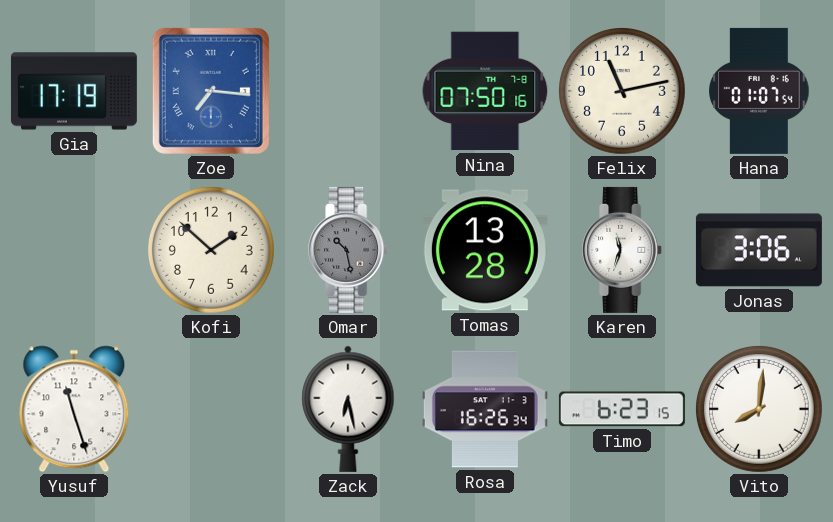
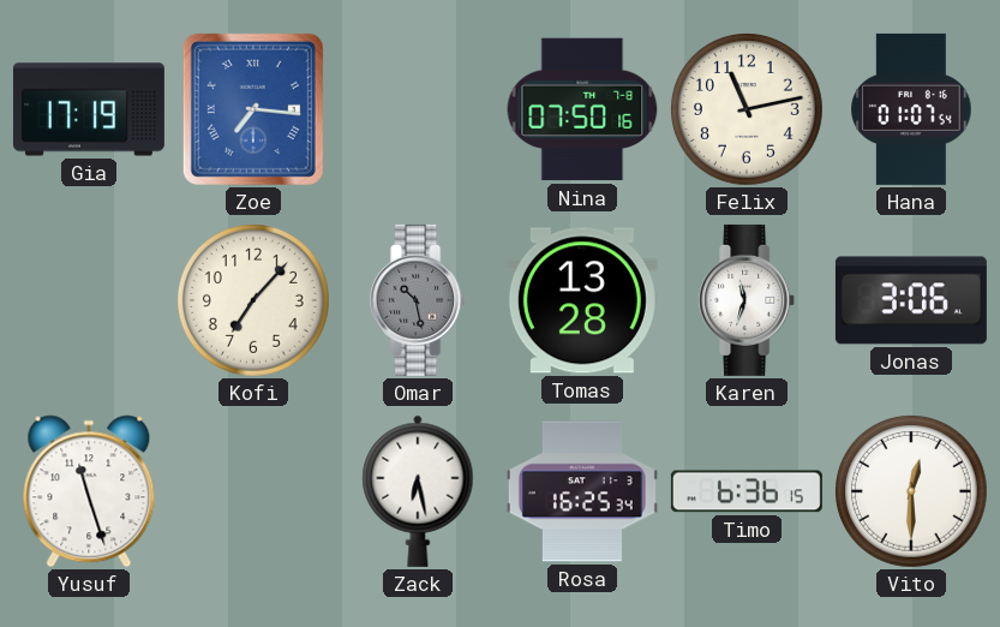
Kofi: 1:52 -> 7:07
Rosa: 16:26 -> 16:25
Timo: 6:23 -> 6:36
Vito: 8:01 -> 12:30
